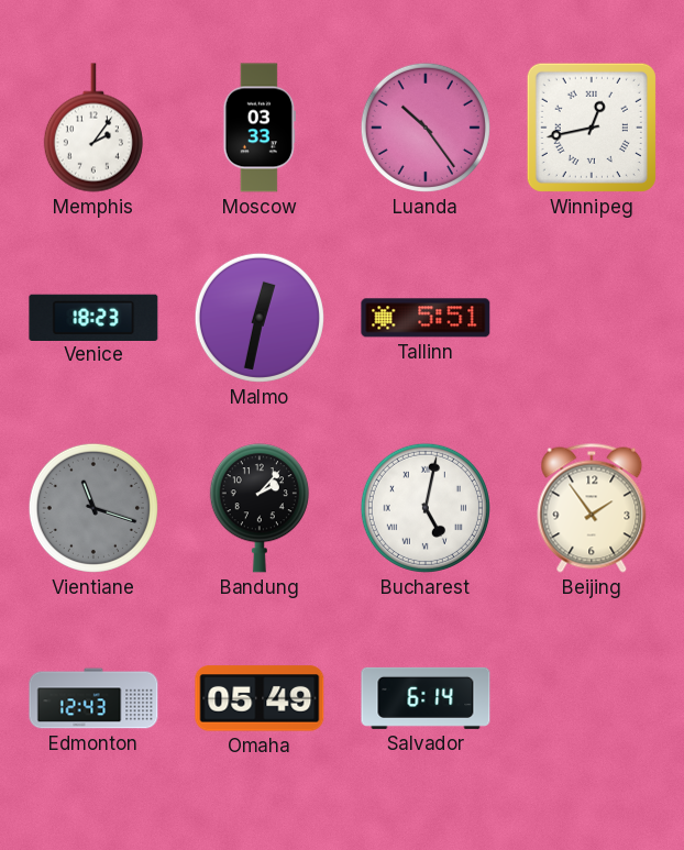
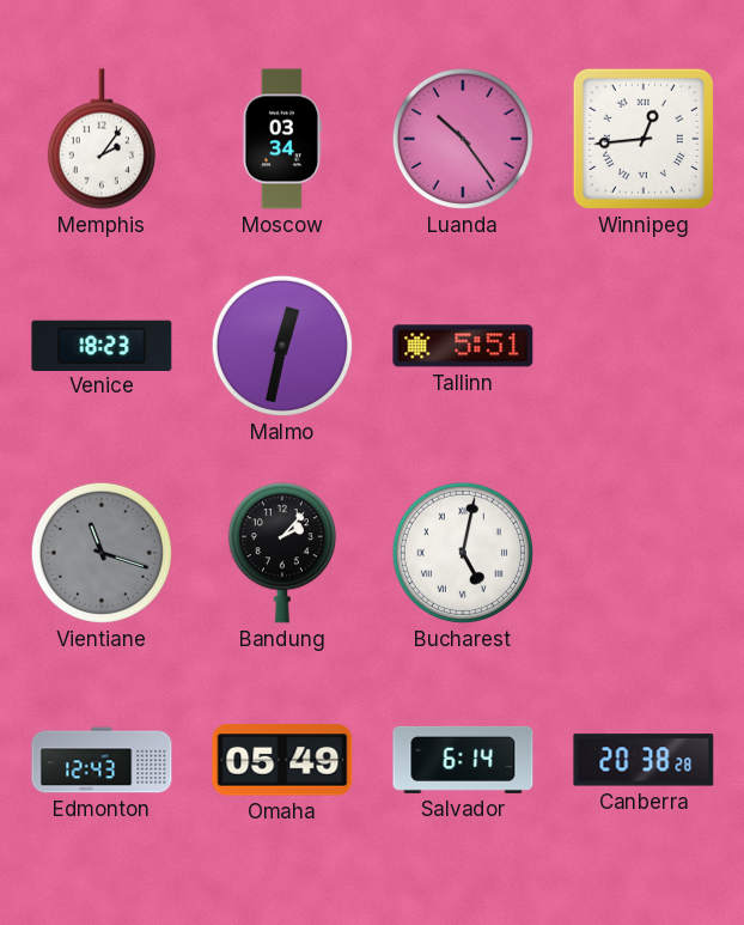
Moscow: 03:33 -> 03:34
Winnipeg: 12:43 -> 12:44
Beijing: 1:54 -> none
Canberra: none -> 20:38
